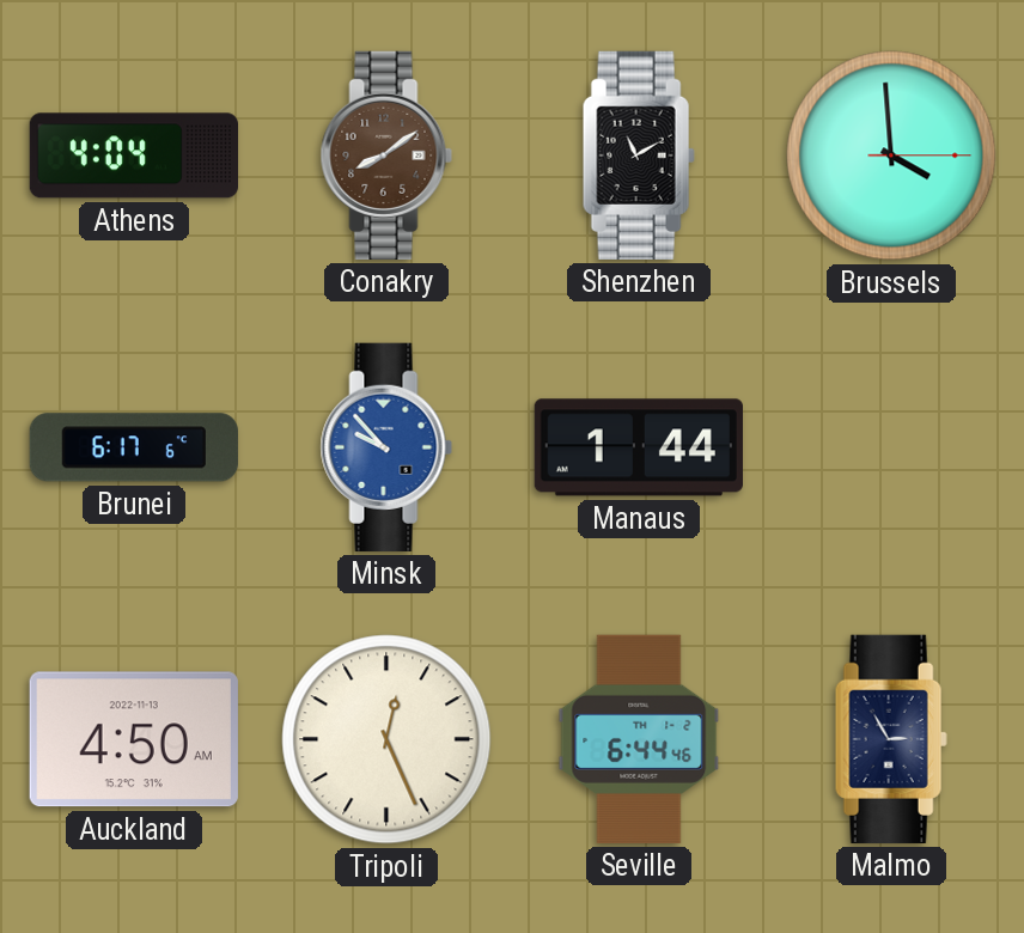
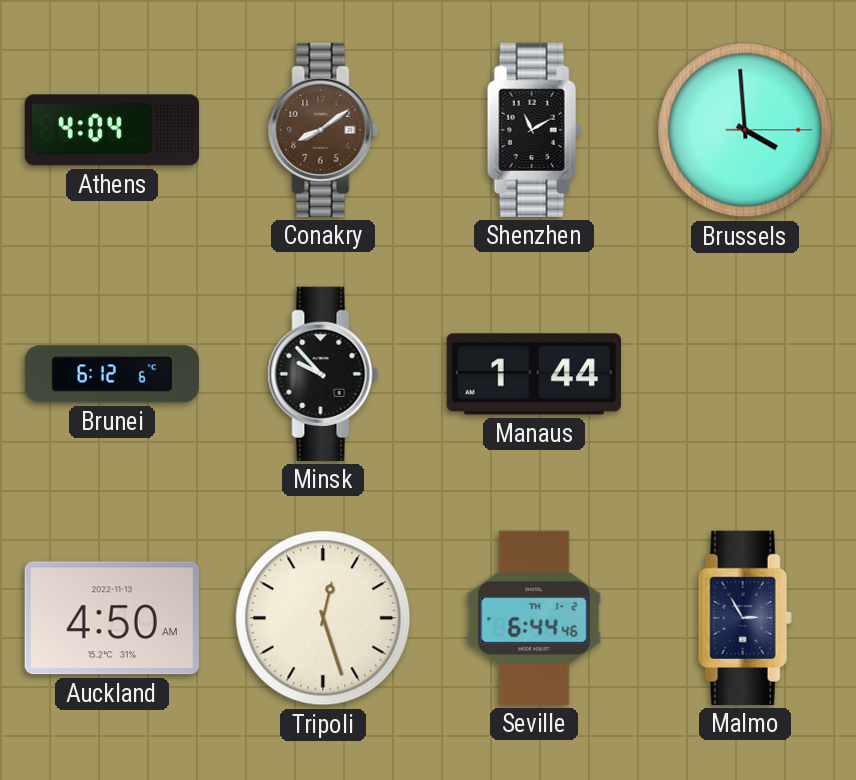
Brunei: 6:17 -> 6:12
Minsk dial: blue -> black
Tripoli: 12:26 -> 12:27
